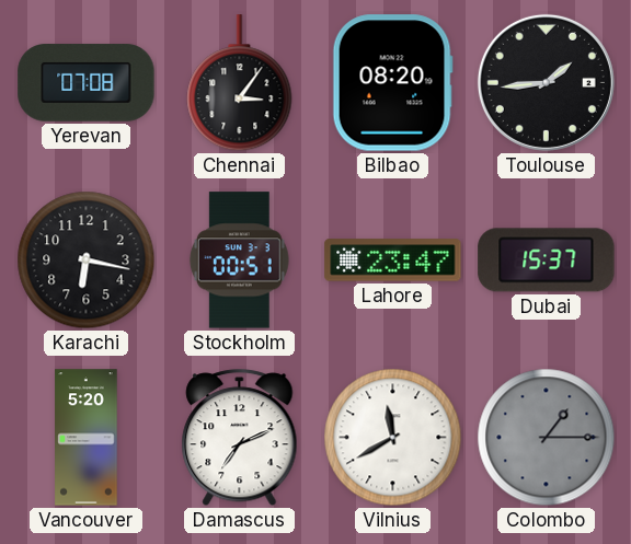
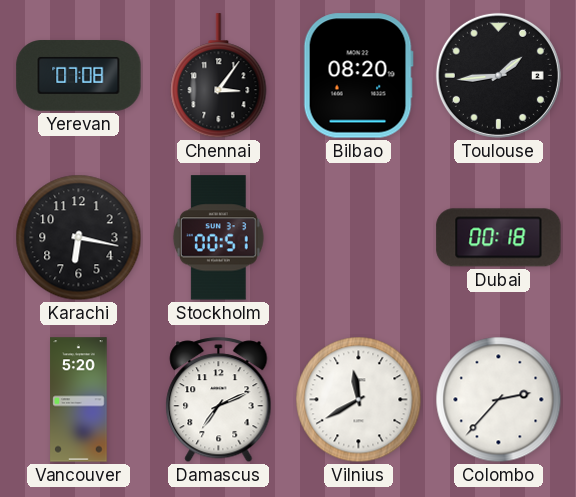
Lahore: 23:47 -> none
Dubai: 15:37 -> 00:18
Colombo: 1:15 -> 2:37
Colombo dial: grey -> white
